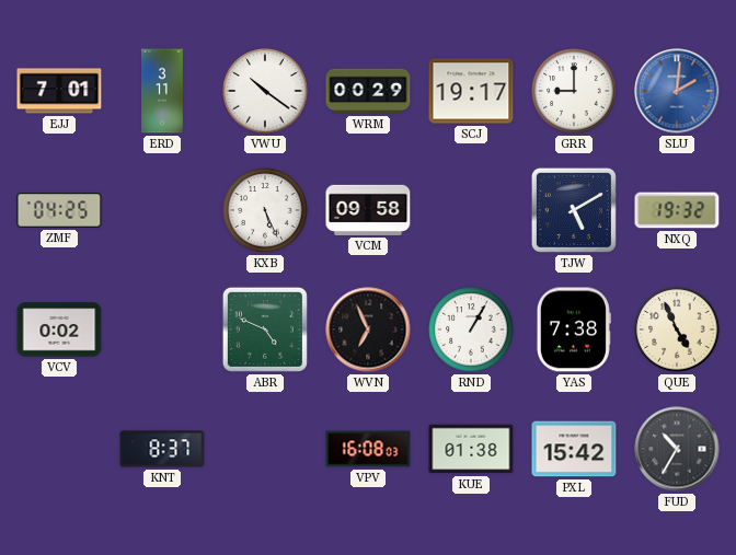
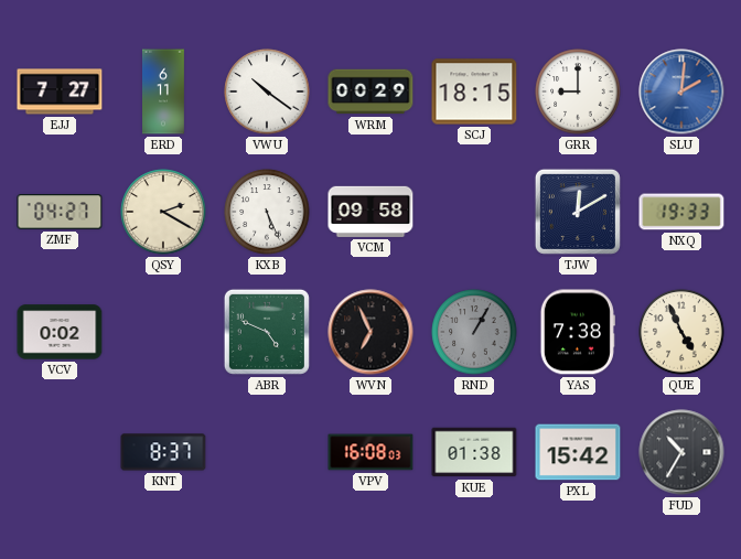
EJJ: 7:01 -> 7:27
ERD: 3:11 -> 6:11
SCJ: 19:17 -> 18:15
ZMF: 04:25 -> 04:27
QSY: none -> 2:20
TJW: 5:10 -> 12:10
NXQ: 19:32 -> 19:33
RND dial: white -> grey
